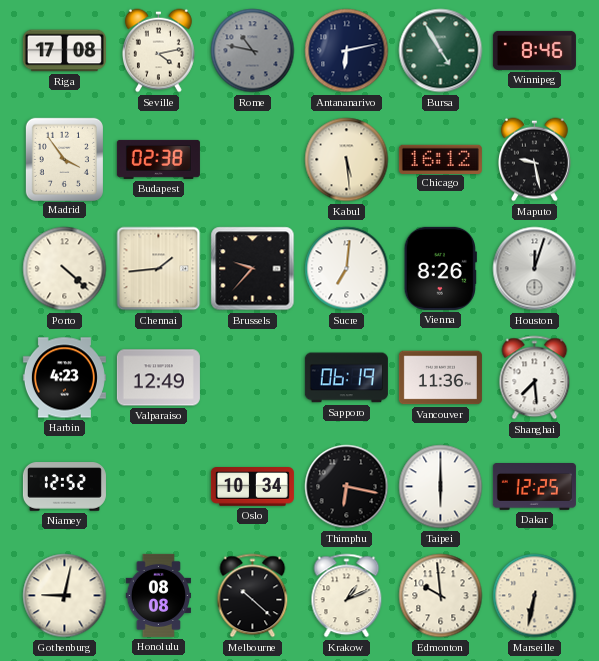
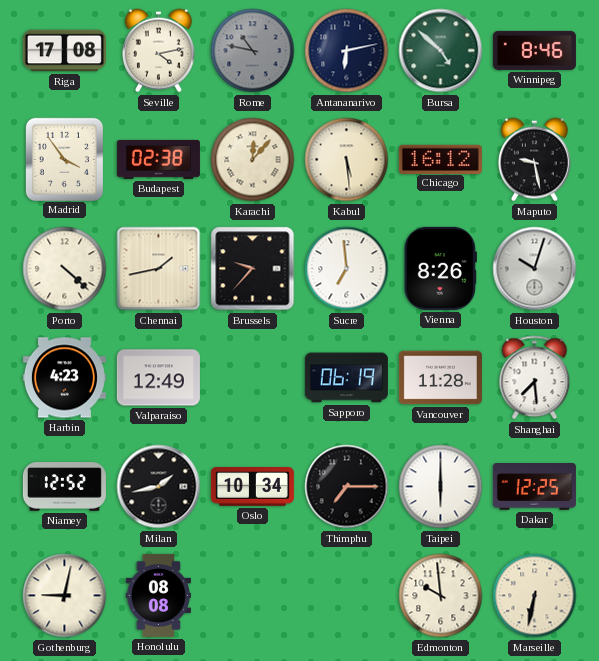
Bursa: 4:55 -> 4:52
Karachi: none -> 12:07
Chennai: 1:44 -> 1:43
Sucre: 7:01 -> 6:59
Houston: 12:03 -> 10:03
Vancouver: 11:36 -> 11:28
Milan: none -> 1:43
Thimphu: 6:17 -> 7:15
Melbourne: 10:22 -> none
Krakow: 1:11 -> none
